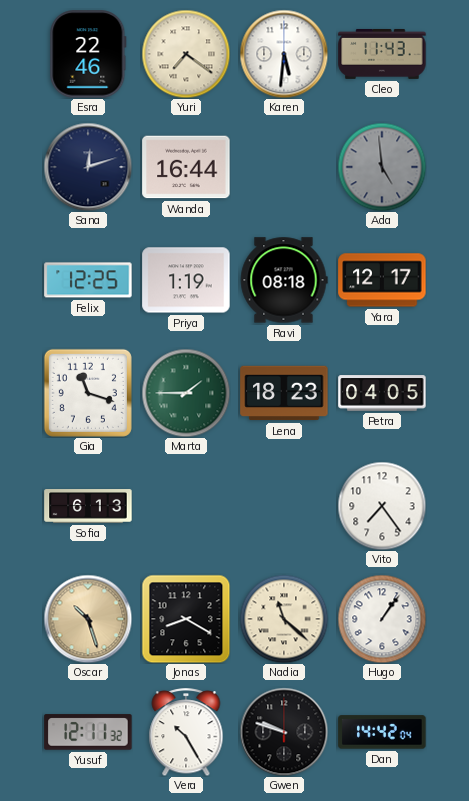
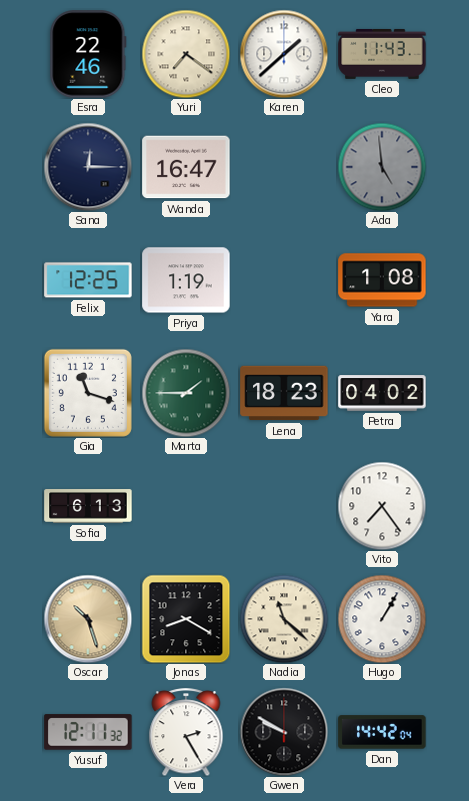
Karen: 5:31 -> 1:38
Sana: 12:12 -> 12:15
Wanda: 16:44 -> 16:47
Ravi: 08:18 -> none
Yara: 12:17 -> 1:08
Petra: 04:05 -> 04:02
Hugo: 1:06 -> 1:05
Vera: 10:25 -> 2:25
Gwen: 9:48 -> 9:50
